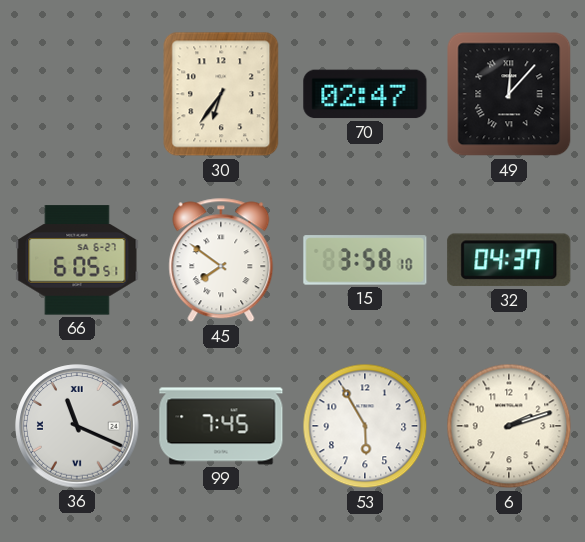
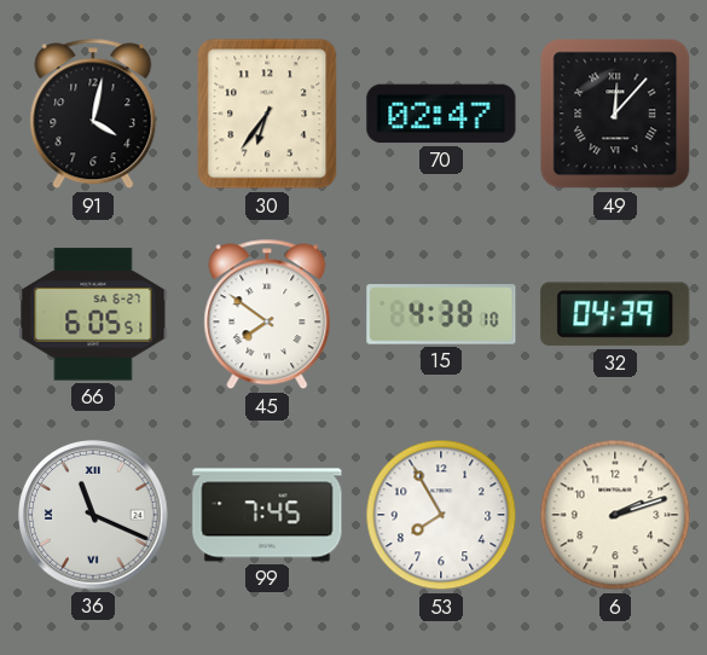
91: none -> 4:02
15: 3:58 -> 4:38
32: 04:37 -> 04:39
53: 5:55 -> 7:55
